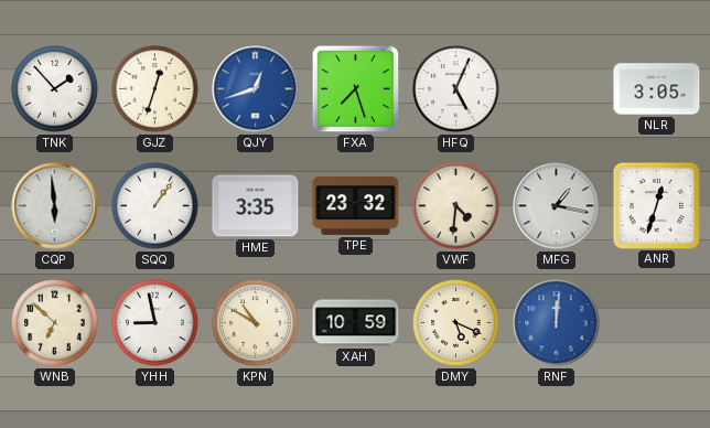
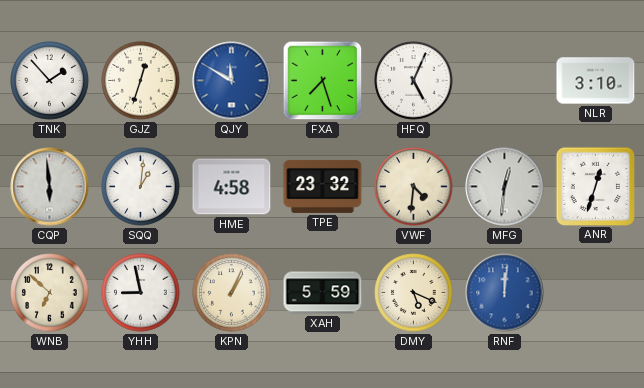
QJY: 12:42 -> 11:50
NLR: 3:05 -> 3:10
SQQ: 1:06 -> 1:01
HME: 3:35 -> 4:58
MFG: 1:17 -> 12:31
KPN: 10:50 -> 1:04
XAH: 10:59 -> 5:59
